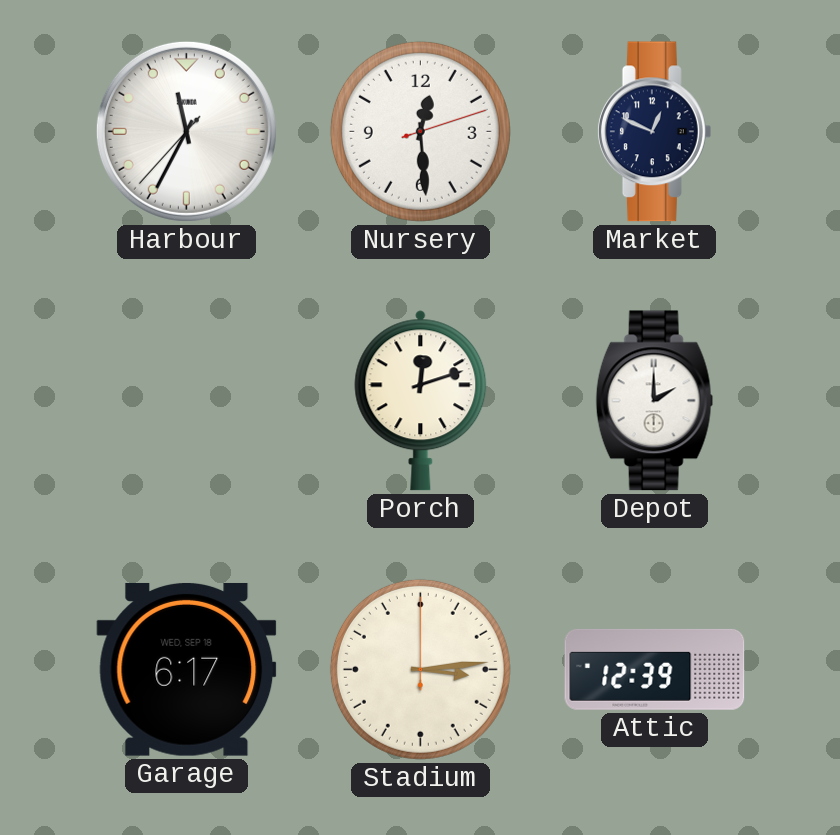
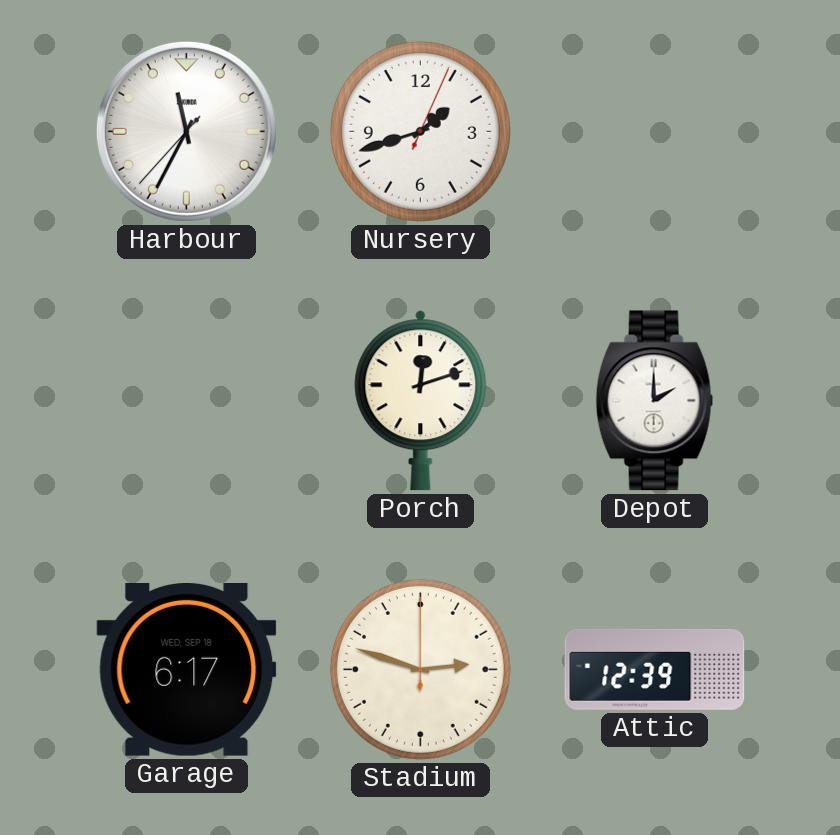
Nursery: 12:29 -> 1:42
Market: 12:49 -> none
Stadium: 3:14 -> 2:48
